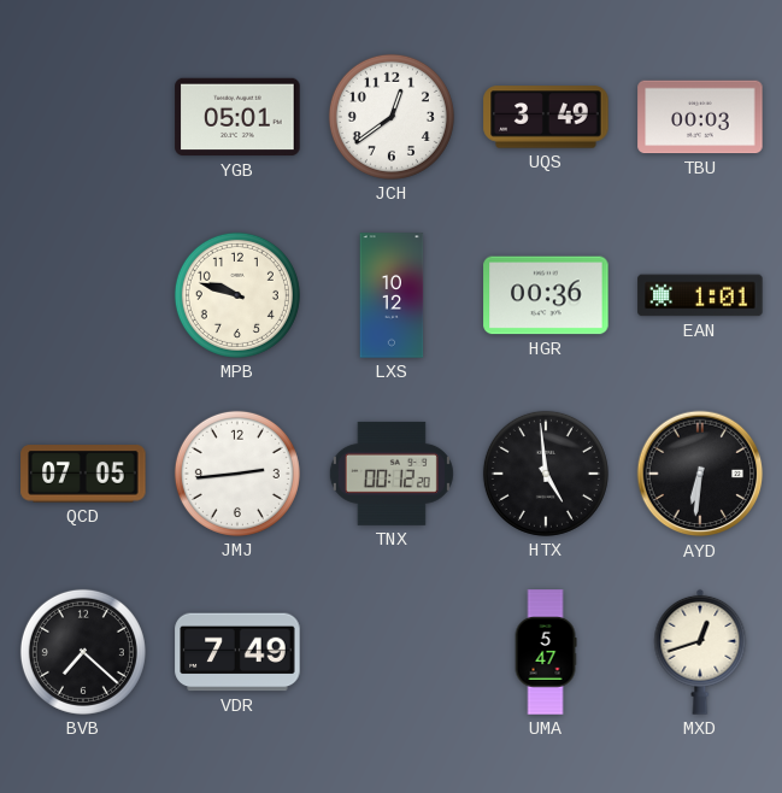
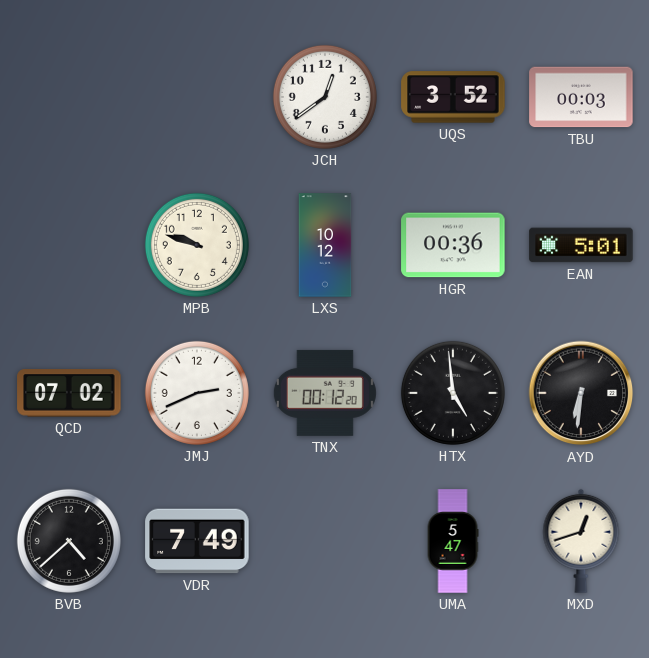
YGB: 05:01 -> none
UQS: 3:49 -> 3:52
EAN: 1:01 -> 5:01
QCD: 07:05 -> 07:02
JMJ: 2:44 -> 2:41
BVB: 7:22 -> 4:38
